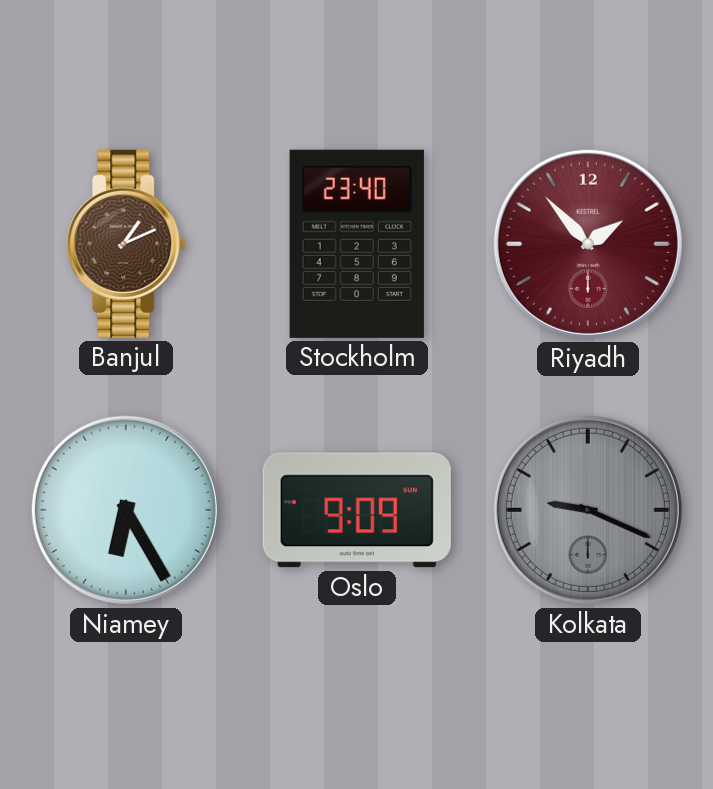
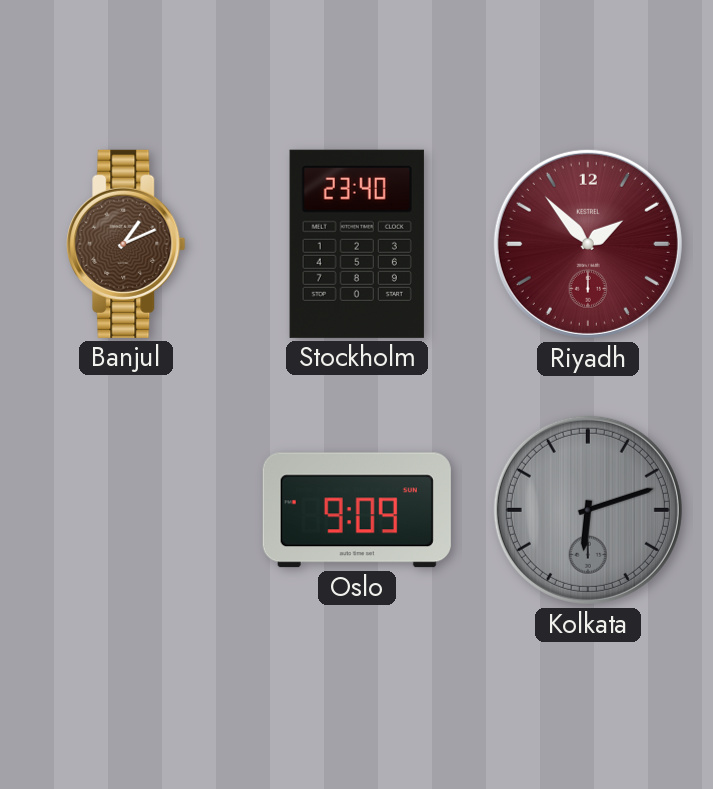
Niamey: 6:25 -> none
Kolkata: 9:19 -> 6:12
